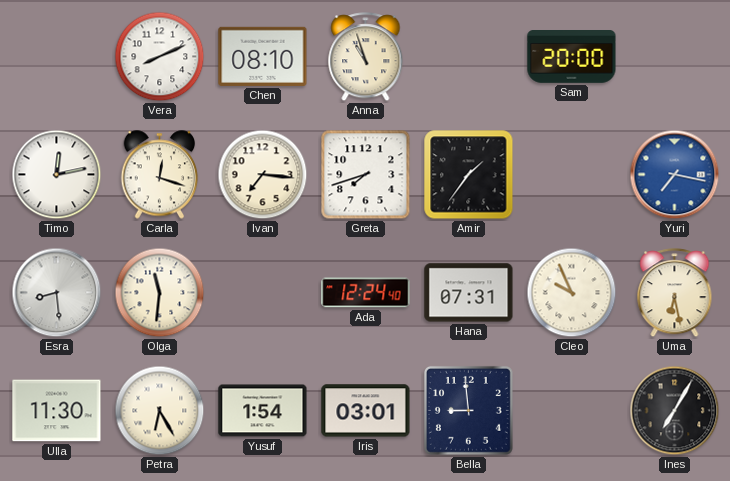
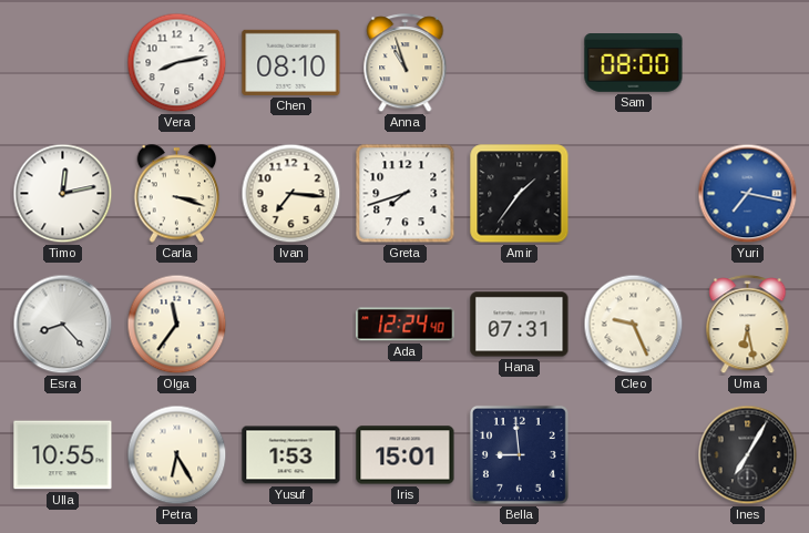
Vera: 8:11 -> 8:13
Sam: 20:00 -> 08:00
Carla: 12:18 -> 3:18
Esra: 8:29 -> 8:23
Olga: 11:31 -> 11:36
Cleo: 9:56 -> 9:26
Ulla: 11:30 -> 10:55
Yusuf: 1:54 -> 1:53
Iris: 03:01 -> 15:01
